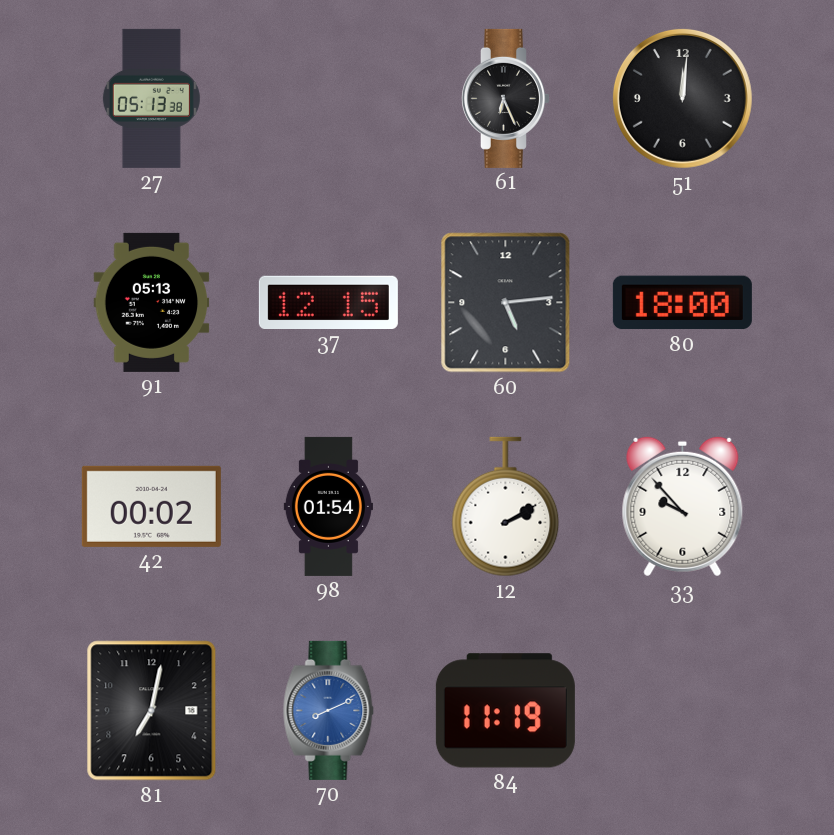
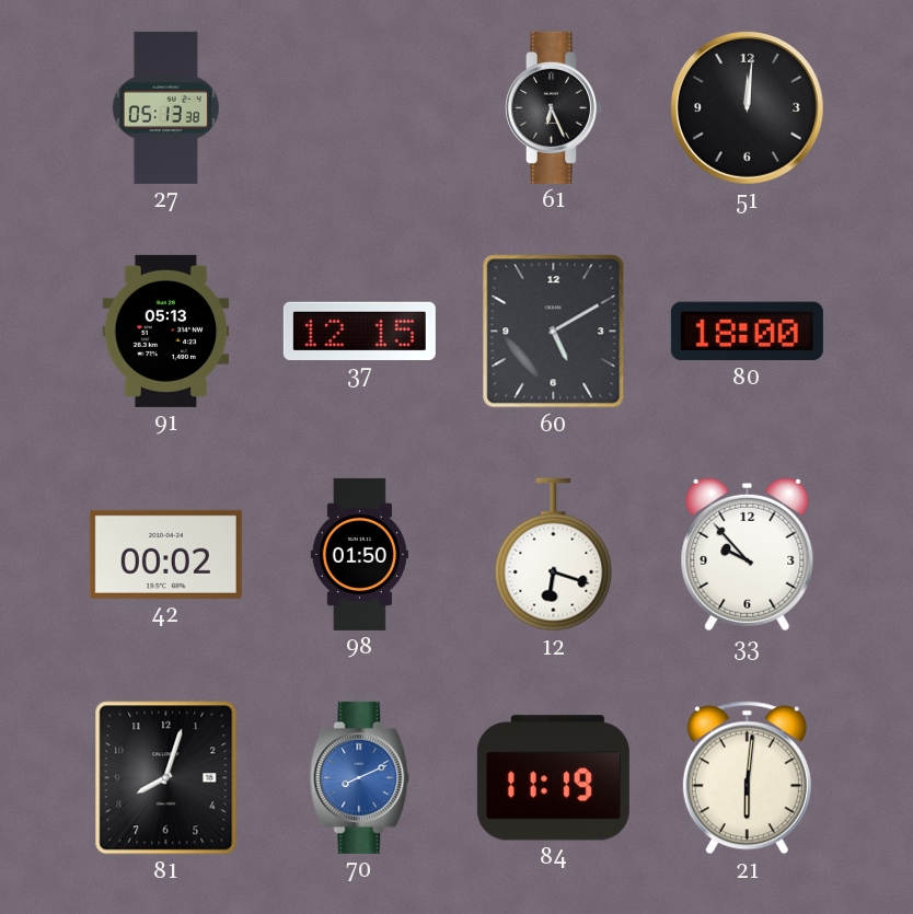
60: 5:14 -> 5:10
98: 01:54 -> 01:50
12: 2:10 -> 6:18
81: 7:02 -> 8:03
21: none -> 6:01
